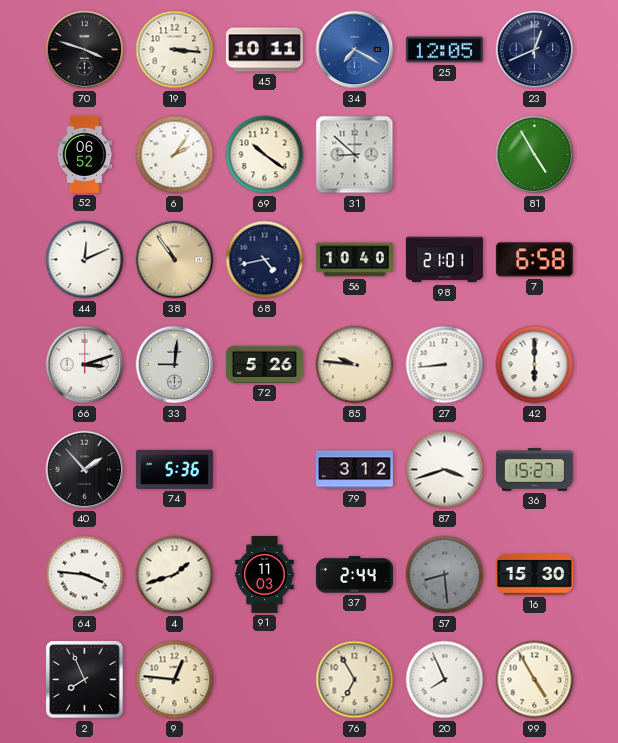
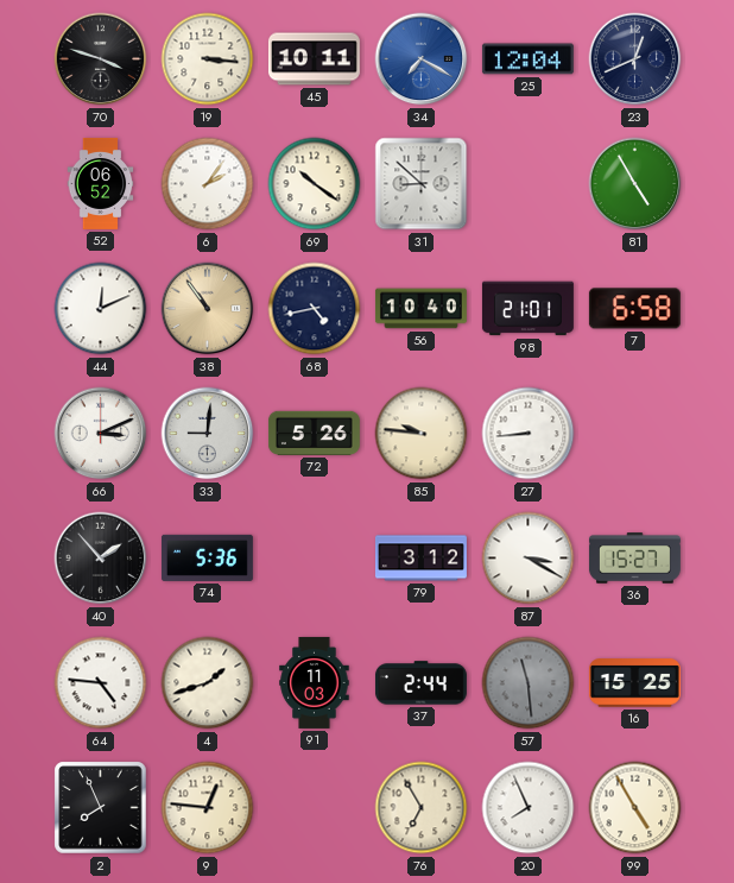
25: 12:05 -> 12:04
66: 3:12 -> 3:11
42: 6:00 -> none
87: 3:42 -> 3:20
64: 3:46 -> 4:46
57: 8:29 -> 11:29
16: 15:30 -> 15:25
